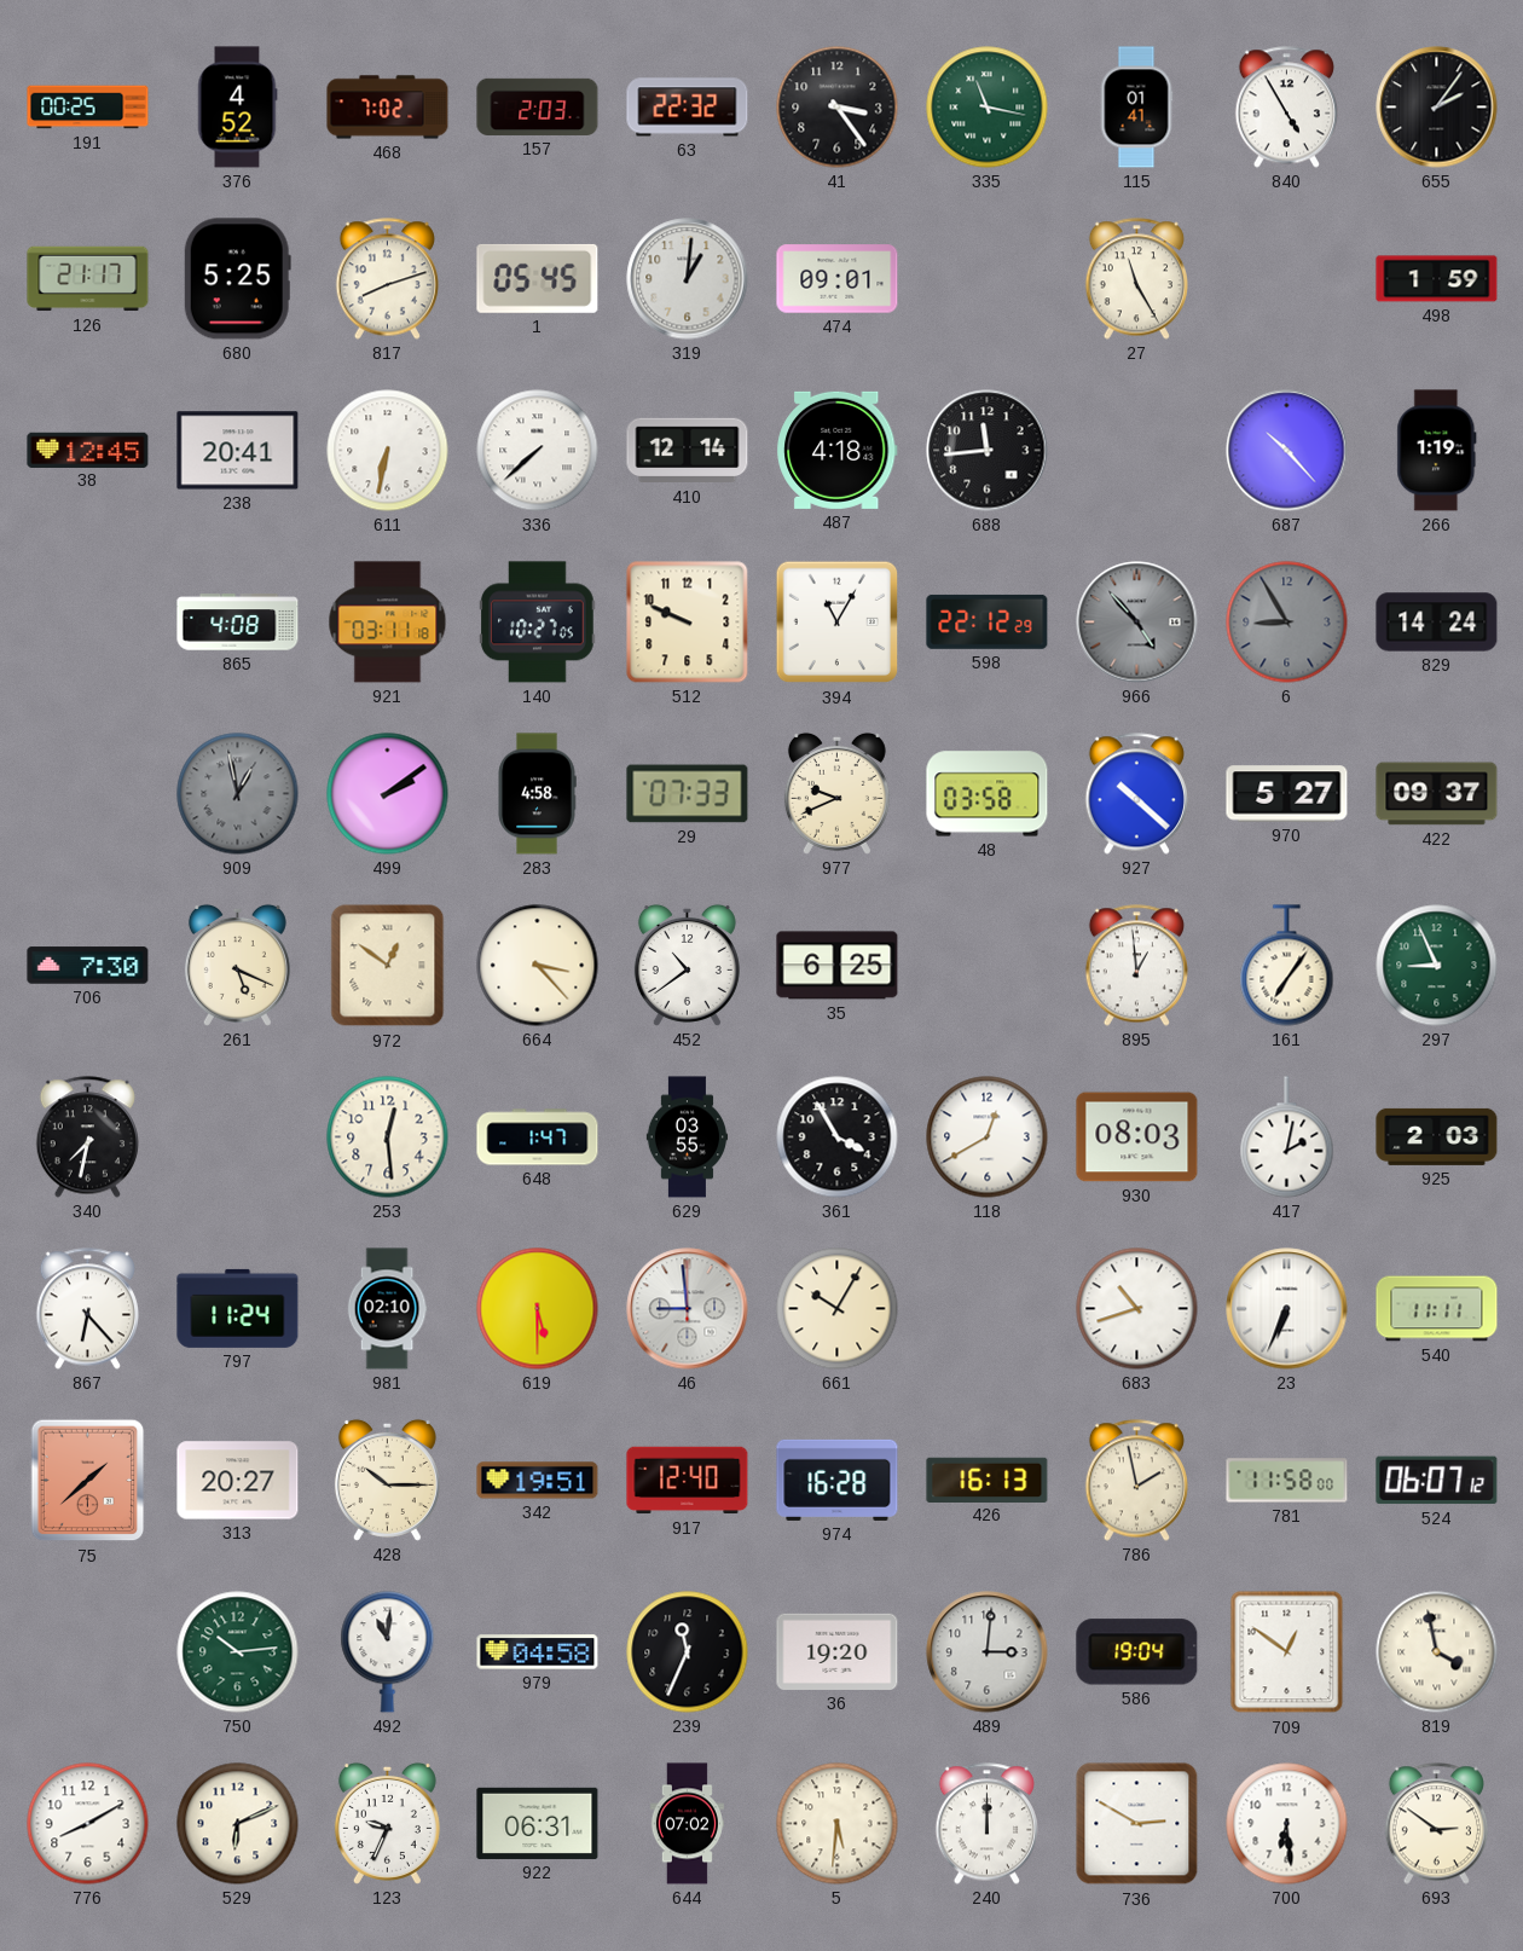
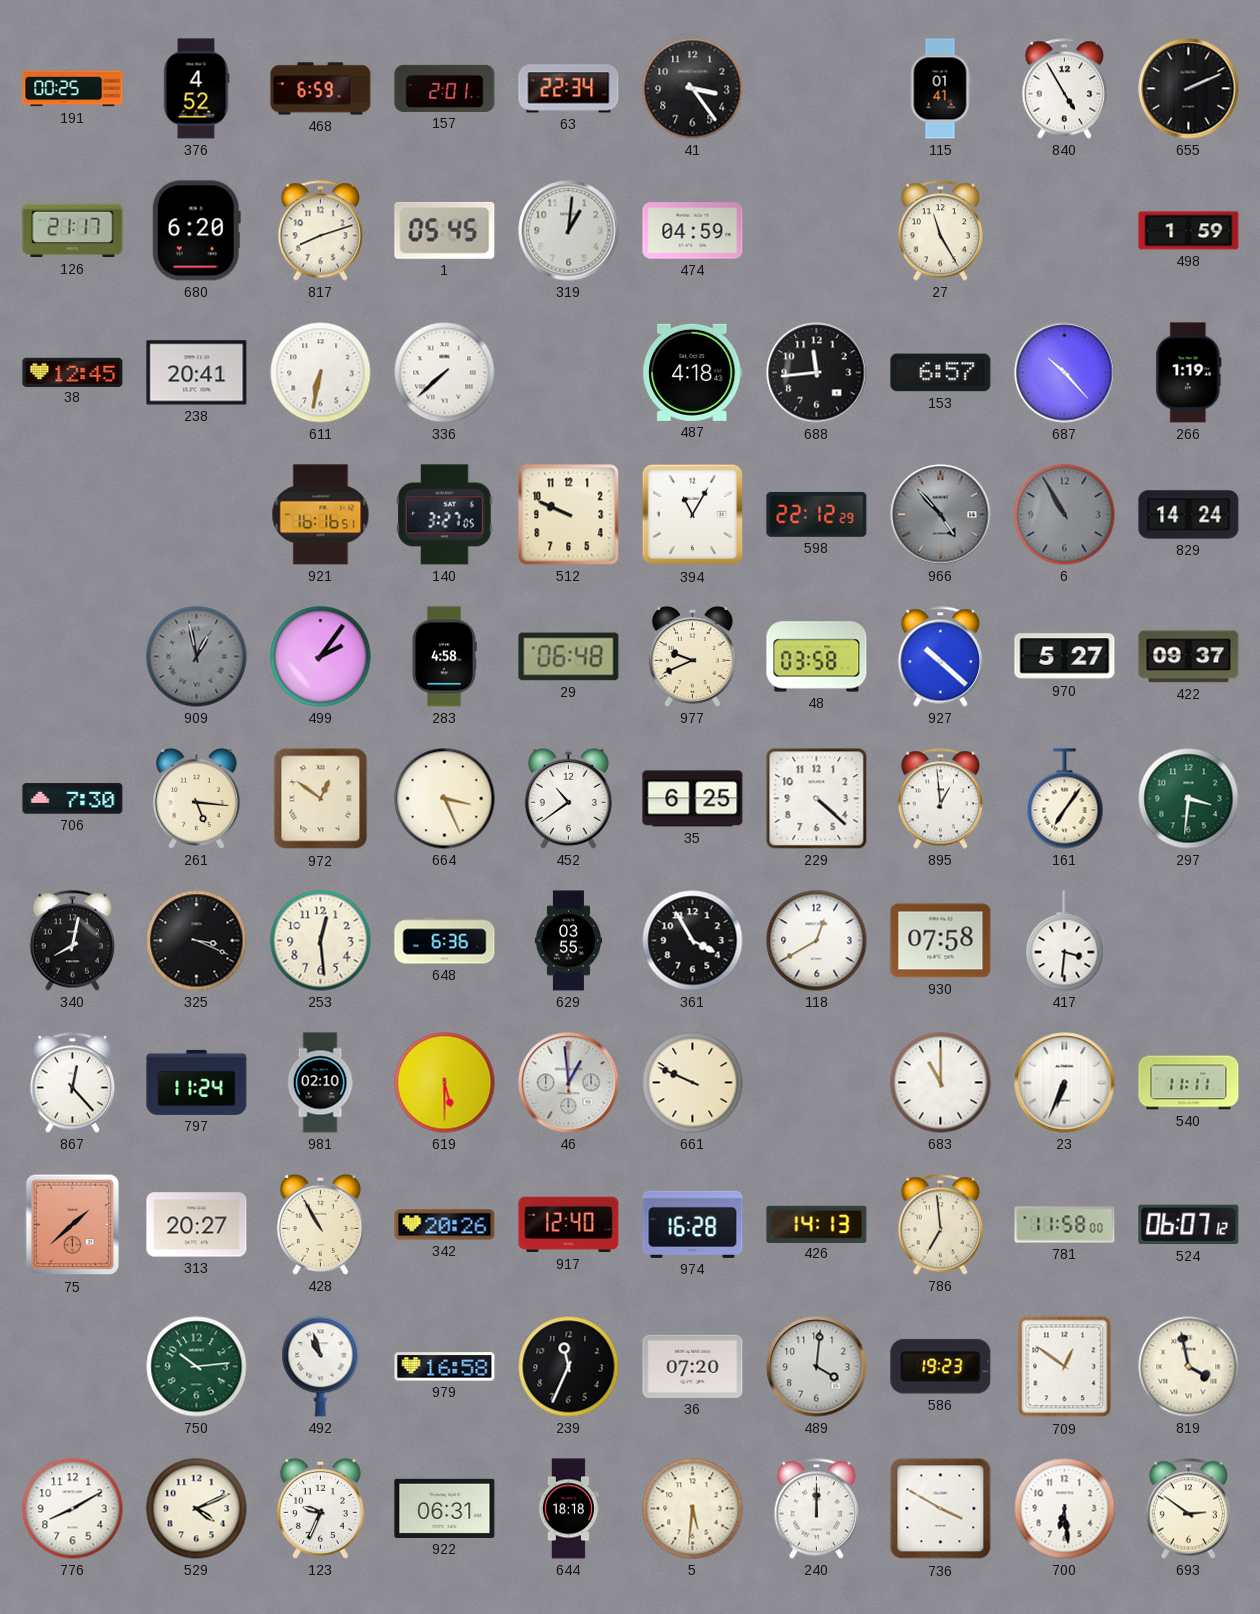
468: 7:02 -> 6:59
157: 2:03 -> 2:01
63: 22:32 -> 22:34
335: 11:17 -> none
655: 2:06 -> 2:11
680: 5:25 -> 6:20
474: 09:01 -> 04:59
410: 12:14 -> none
153: none -> 6:57
865: 4:08 -> none
921: 03:11 -> 16:16
140: 10:27 -> 3:27
6: 8:55 -> 10:55
499: 2:09 -> 2:06
29: 07:33 -> 06:48
261: 5:19 -> 5:16
664: 3:23 -> 3:26
229: none -> 4:22
297: 8:56 -> 3:31
340: 7:32 -> 8:02
325: none -> 3:19
648: 1:47 -> 6:36
930: 08:03 -> 07:58
417: 2:02 -> 3:31
925: 2:03 -> none
867: 6:23 -> 12:23
46: 8:59 -> 12:59
661: 10:05 -> 9:49
683: 10:42 -> 11:00
428: 10:15 -> 10:55
342: 19:51 -> 20:26
426: 16:13 -> 14:13
786: 1:58 -> 6:59
492: 11:01 -> 10:57
979: 04:58 -> 16:58
36: 19:20 -> 07:20
489: 3:01 -> 4:01
586: 19:04 -> 19:23
529: 6:11 -> 4:11
644: 07:02 -> 18:18
736: 2:50 -> 3:50
